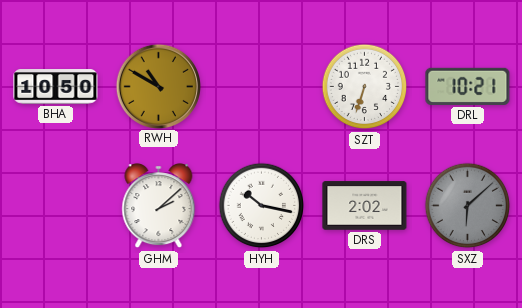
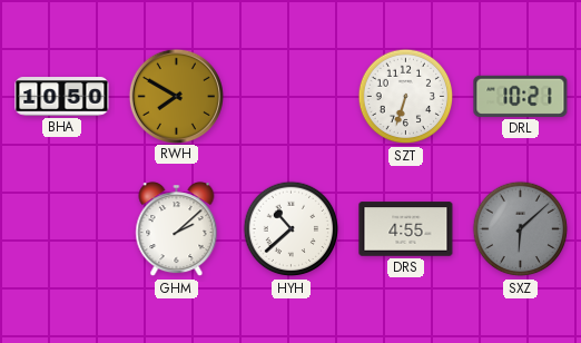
RWH: 10:50 -> 7:50
HYH: 10:17 -> 10:38
DRS: 2:02 -> 4:55
